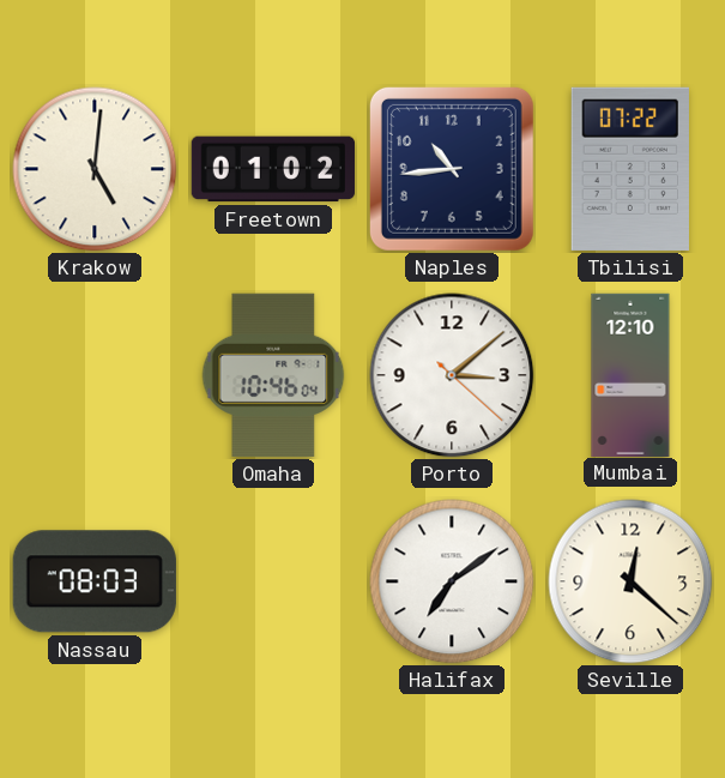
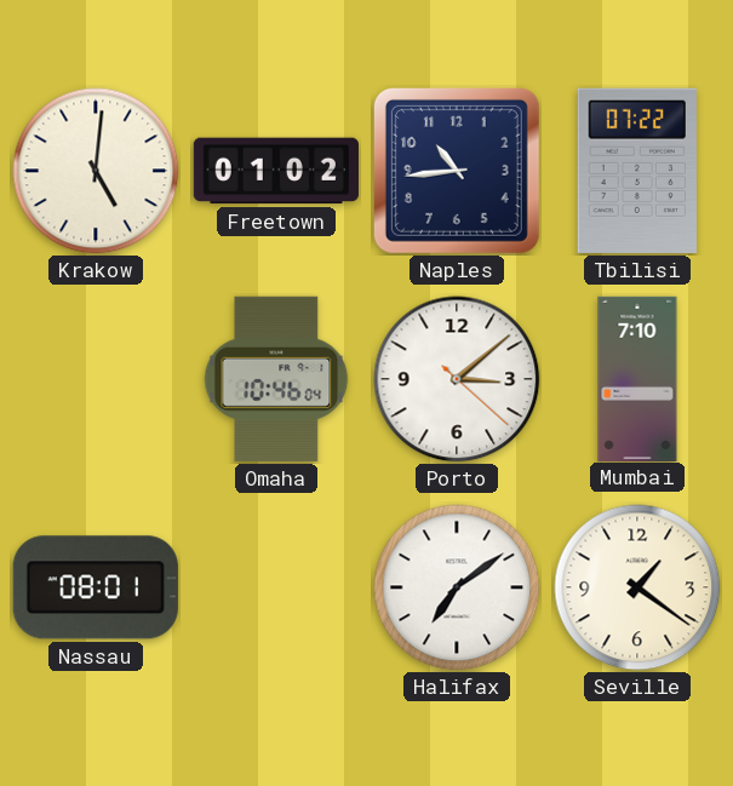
Mumbai: 12:10 -> 7:10
Nassau: 08:03 -> 08:01
Seville: 12:22 -> 1:21
